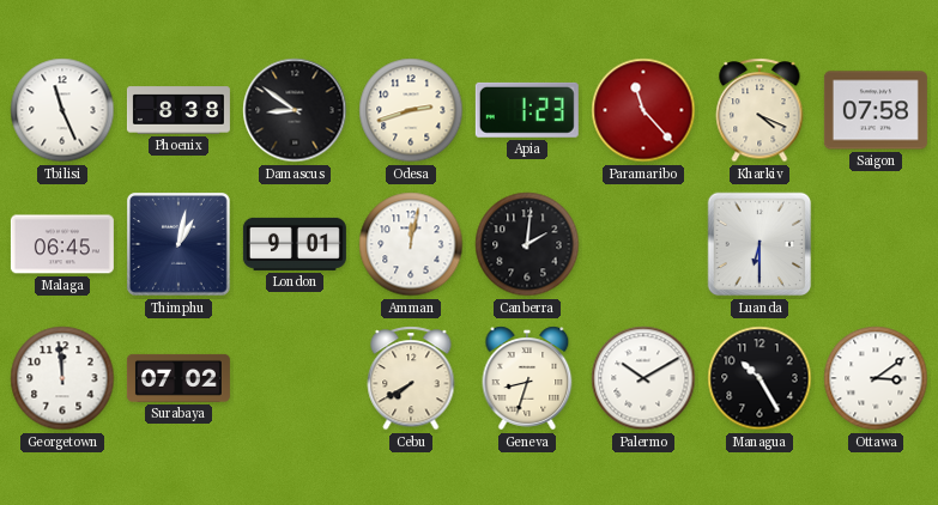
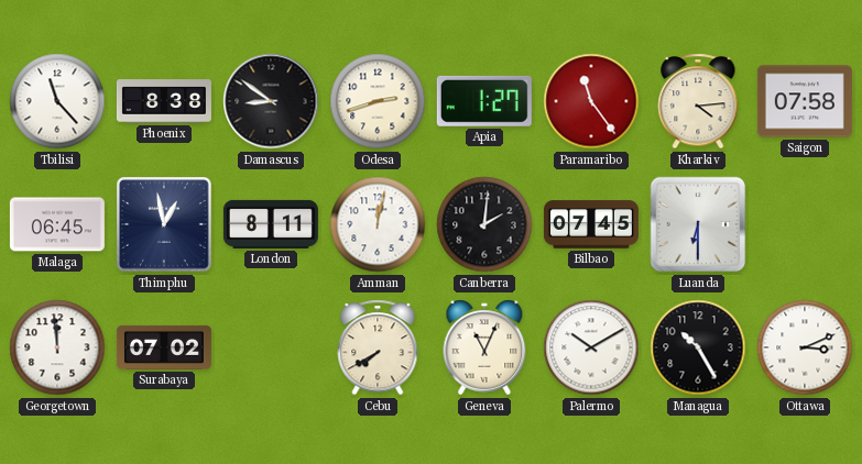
Tbilisi: 11:26 -> 11:23
Apia: 1:23 -> 1:27
Paramaribo: 11:23 -> 11:24
Kharkiv: 4:19 -> 4:14
Thimphu: 1:02 -> 12:58
London: 9:01 -> 8:11
Bilbao: none -> 07:45
Geneva: 8:33 -> 11:04
Ottawa: 3:09 -> 3:11
